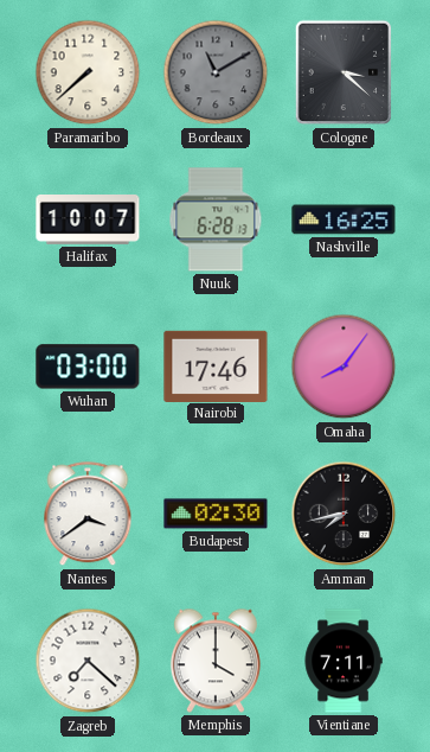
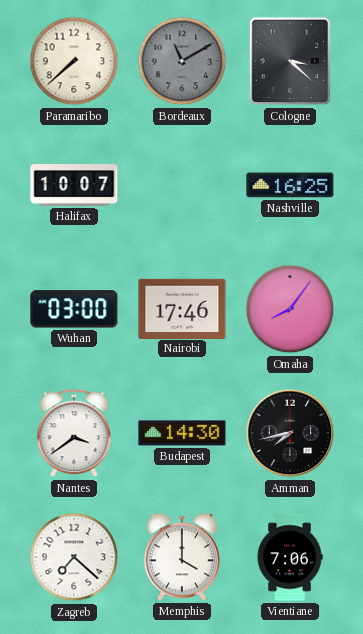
Nuuk: 6:28 -> none
Budapest: 02:30 -> 14:30
Vientiane: 7:11 -> 7:06
